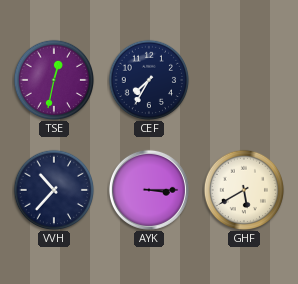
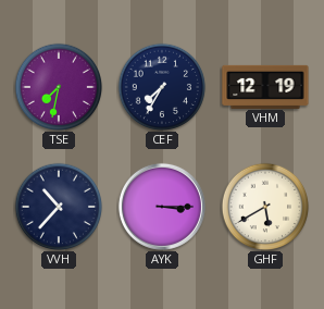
TSE: 12:32 -> 7:32
VHM: none -> 12:19
